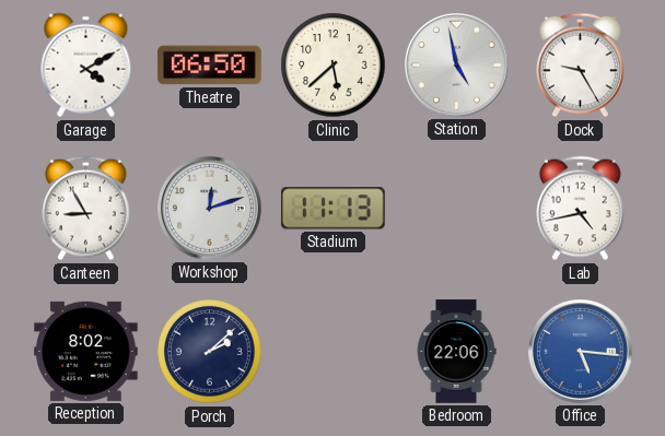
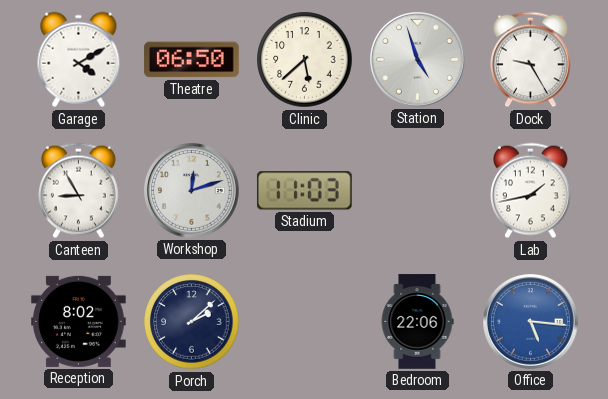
Station: 4:58 -> 4:57
Stadium: 11:13 -> 11:03
Lab: 4:43 -> 1:43
